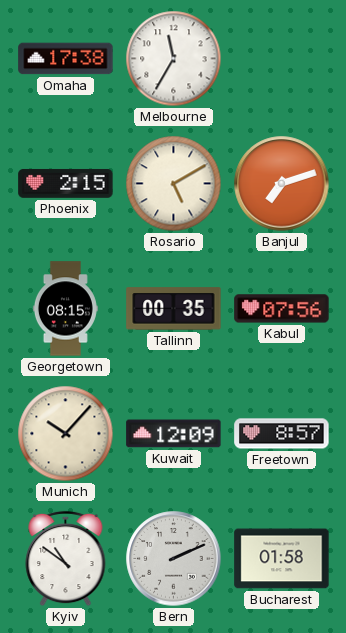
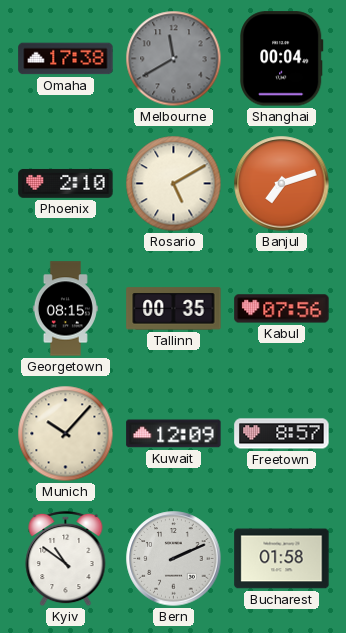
Melbourne: 11:35 -> 11:40
Melbourne dial: white -> grey
Shanghai: none -> 00:04
Phoenix: 2:15 -> 2:10
